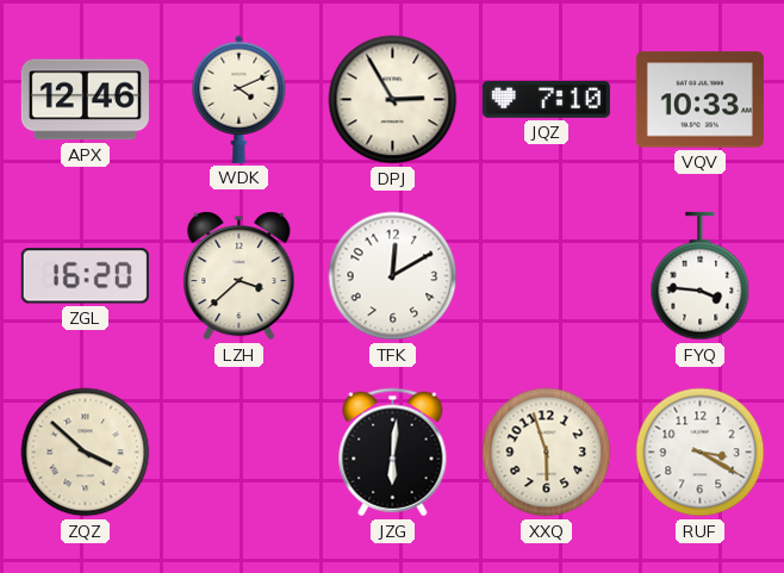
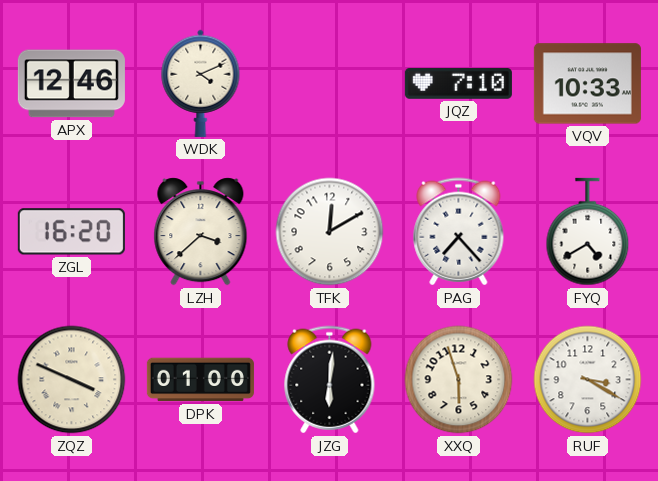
DPJ: 2:55 -> none
PAG: none -> 7:23
FYQ: 3:46 -> 4:40
ZQZ: 3:52 -> 3:49
DPK: none -> 01:00
